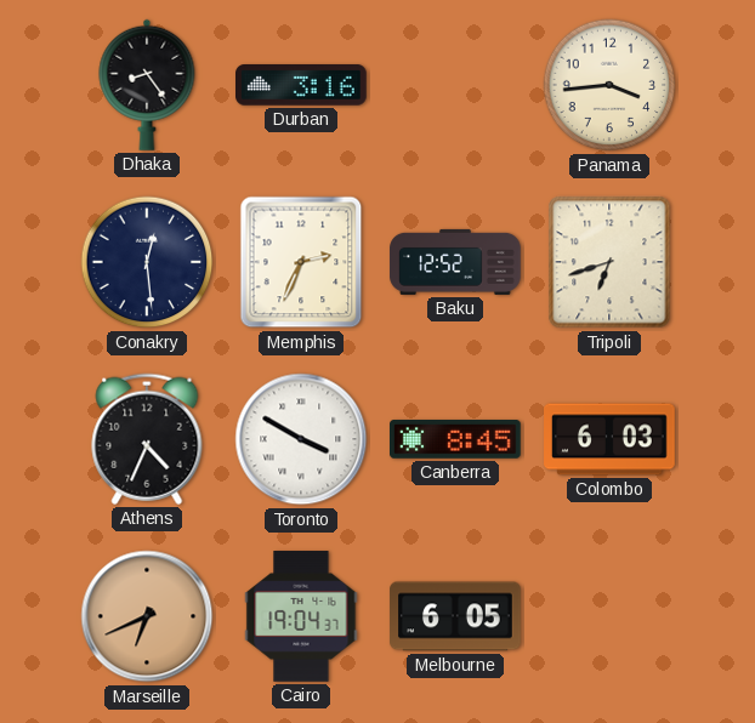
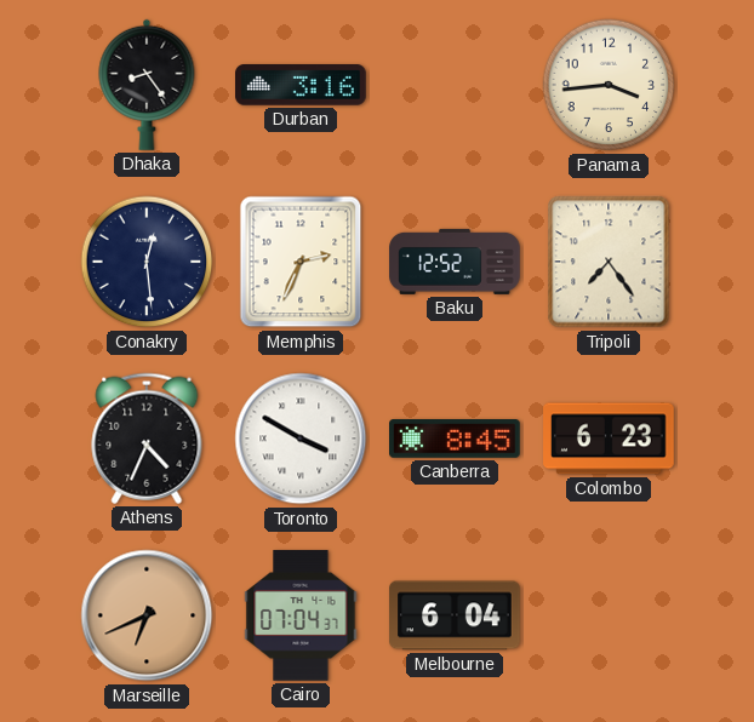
Tripoli: 6:42 -> 7:24
Colombo: 6:03 -> 6:23
Cairo: 19:04 -> 07:04
Melbourne: 6:05 -> 6:04
